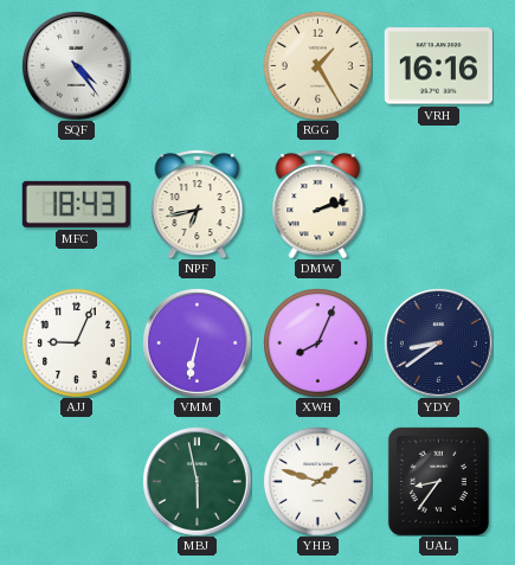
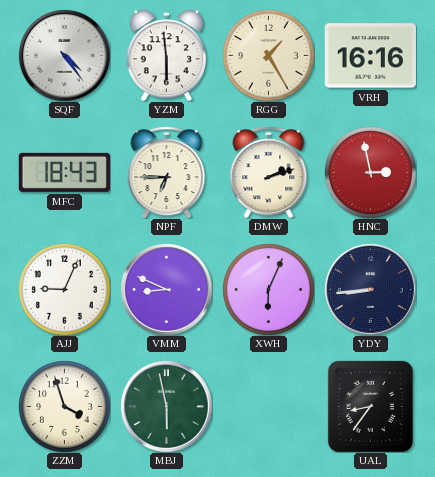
YZM: none -> 5:59
NPF: 6:43 -> 6:45
HNC: none -> 2:58
VMM: 6:32 -> 8:49
XWH: 8:04 -> 6:04
YDY: 8:39 -> 8:44
ZZM: none -> 3:57
YHB: 1:48 -> none
